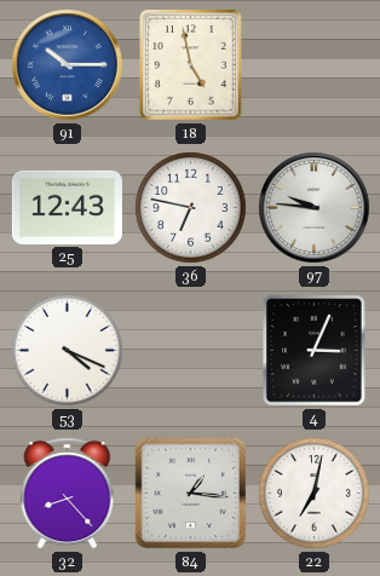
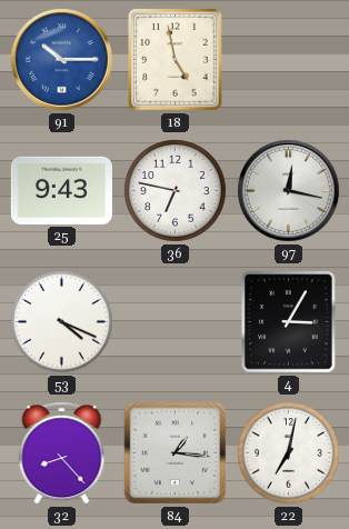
25: 12:43 -> 9:43
97: 9:46 -> 12:17
4: 3:04 -> 3:05
